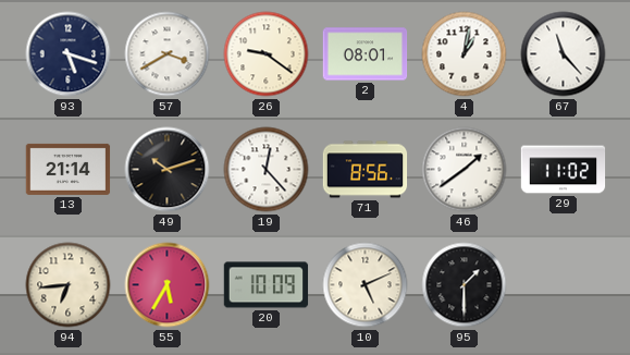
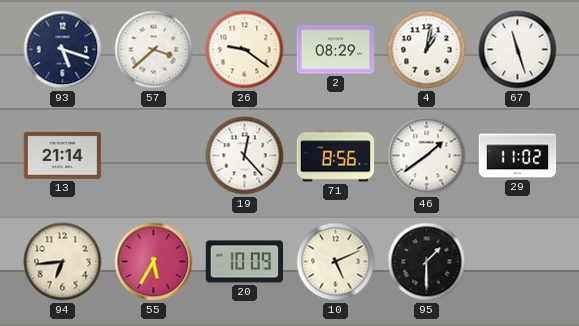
57: 3:40 -> 3:38
2: 08:01 -> 08:29
67: 11:23 -> 11:27
49: 10:12 -> none
